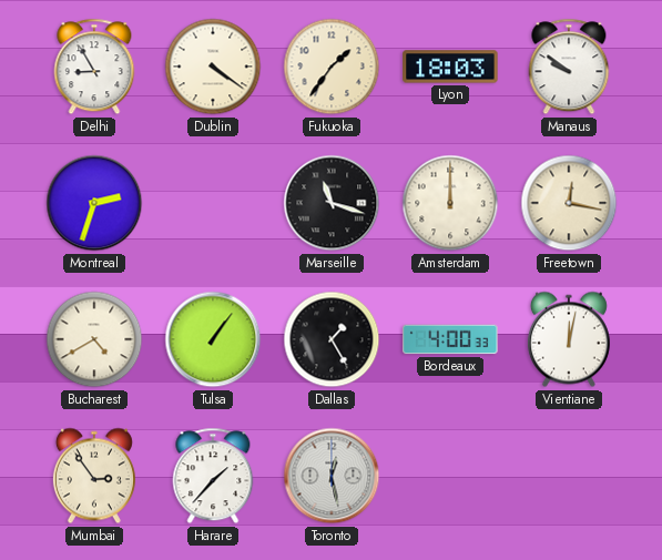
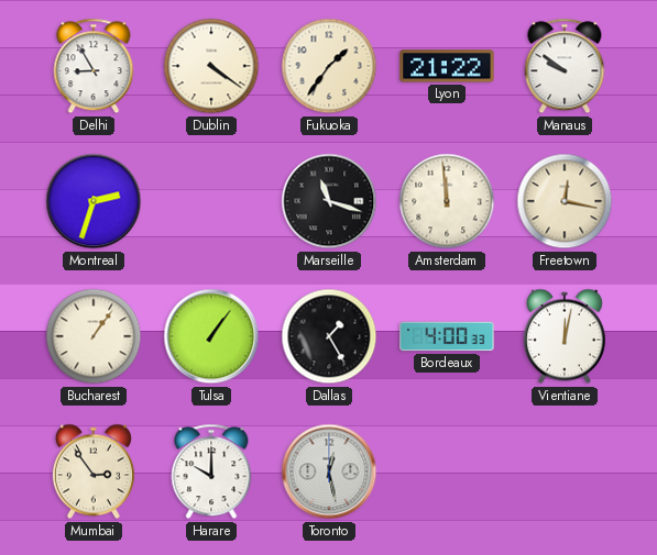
Lyon: 18:03 -> 21:22
Amsterdam: 12:00 -> 11:59
Bucharest: 4:40 -> 1:06
Harare: 1:37 -> 10:00
